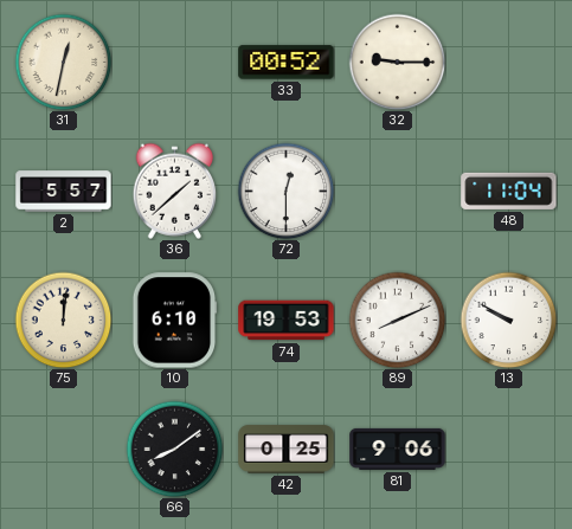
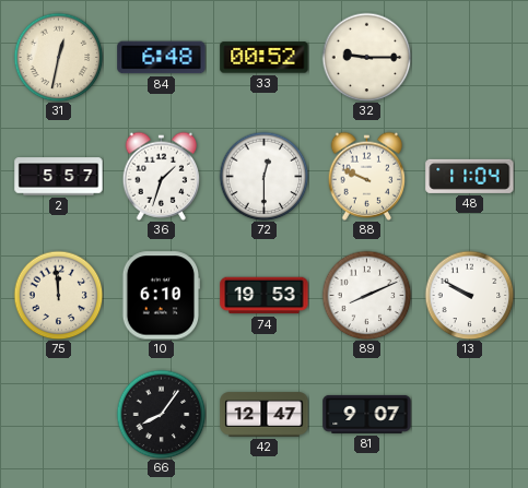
84: none -> 6:48
36: 1:38 -> 1:33
88: none -> 9:49
75: 12:01 -> 11:59
66: 8:09 -> 8:06
42: 0:25 -> 12:47
81: 9:06 -> 9:07
